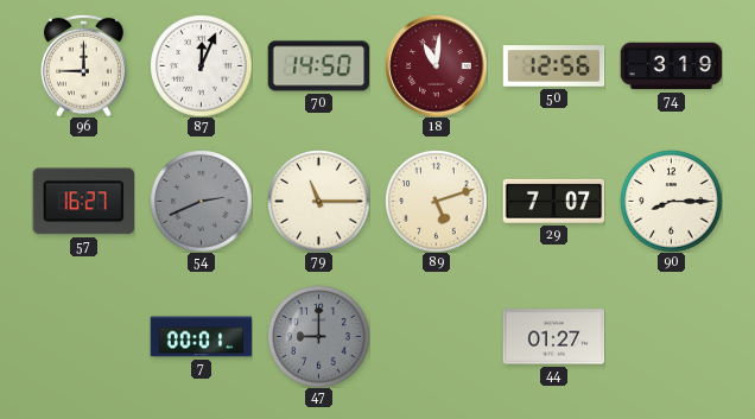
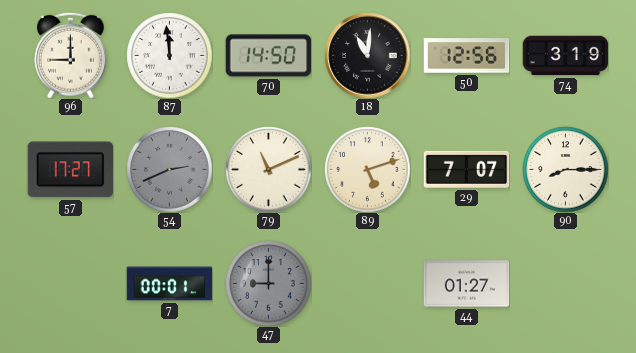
87: 12:04 -> 11:59
18 dial: burgundy -> black
57: 16:27 -> 17:27
79: 11:15 -> 11:11
